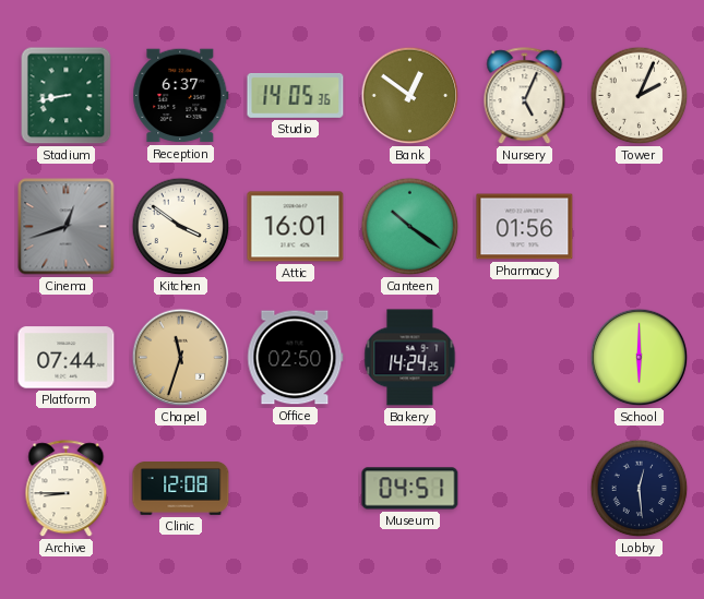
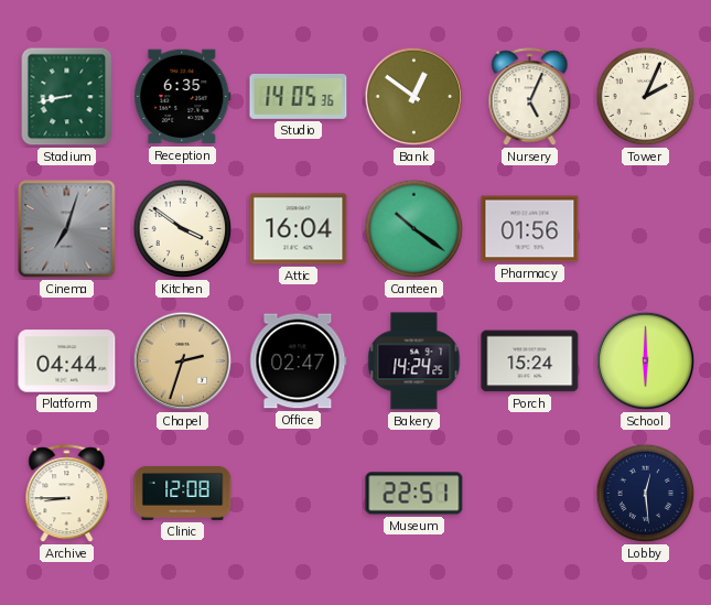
Reception: 6:37 -> 6:35
Cinema: 12:42 -> 7:03
Attic: 16:01 -> 16:04
Platform: 07:44 -> 04:44
Chapel: 11:33 -> 2:33
Office: 02:50 -> 02:47
Porch: none -> 15:24
Museum: 04:51 -> 22:51
